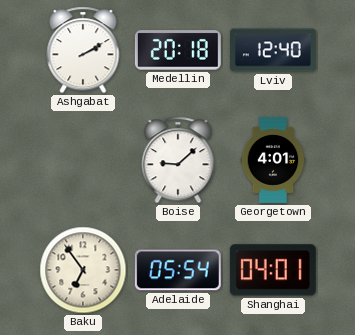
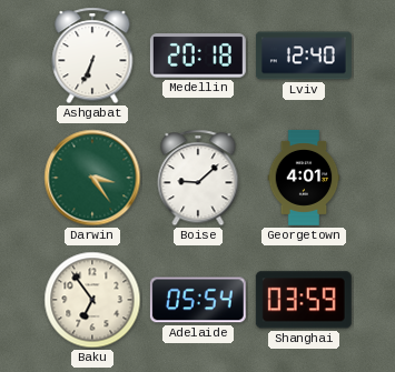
Ashgabat: 2:10 -> 6:34
Darwin: none -> 3:24
Shanghai: 04:01 -> 03:59
